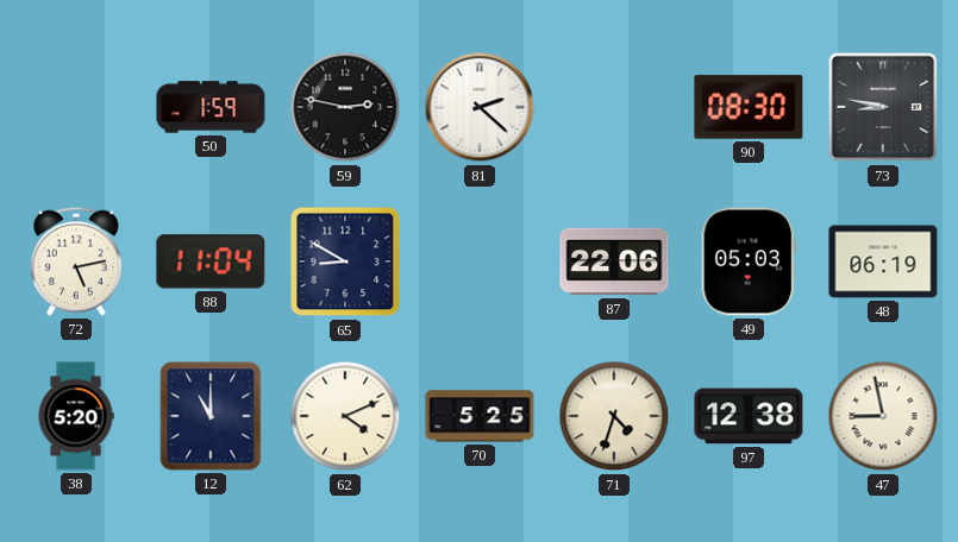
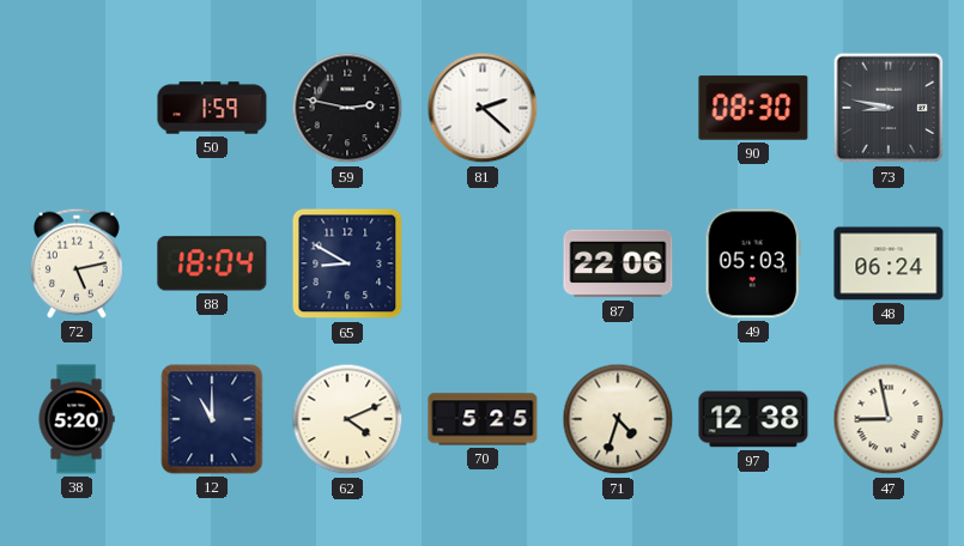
88: 11:04 -> 18:04
48: 06:19 -> 06:24
